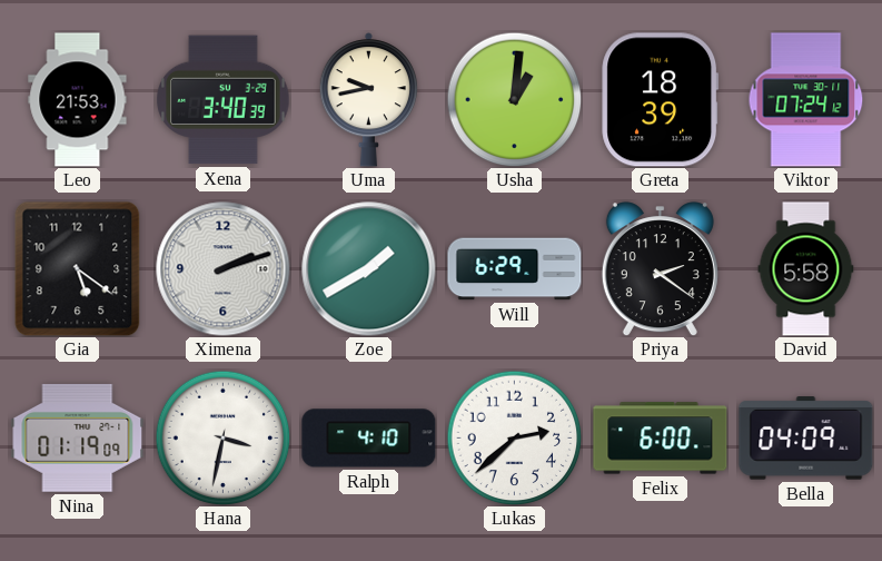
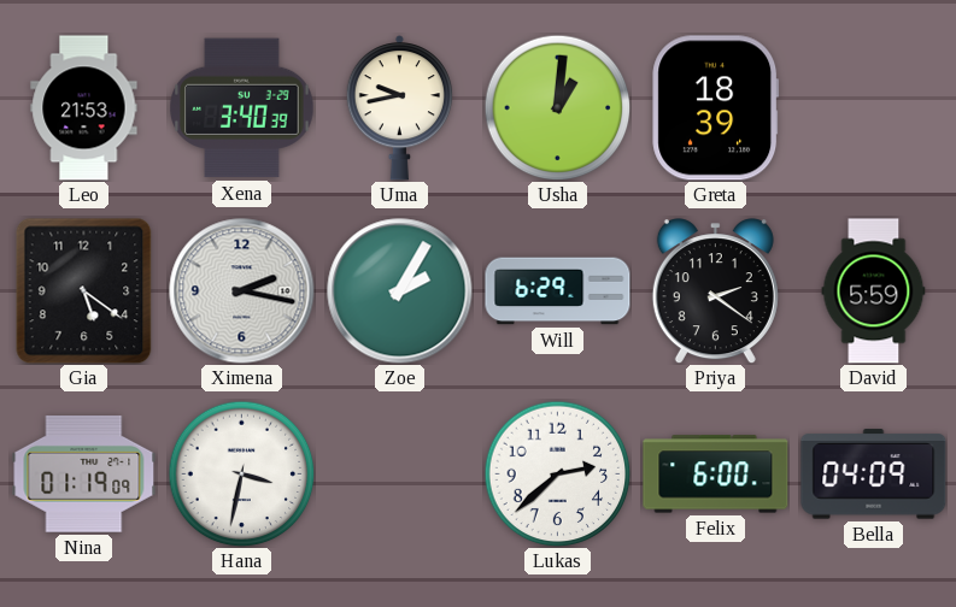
Viktor: 07:24 -> none
Ximena: 2:12 -> 2:17
Zoe: 1:40 -> 2:05
David: 5:58 -> 5:59
Ralph: 4:10 -> none
